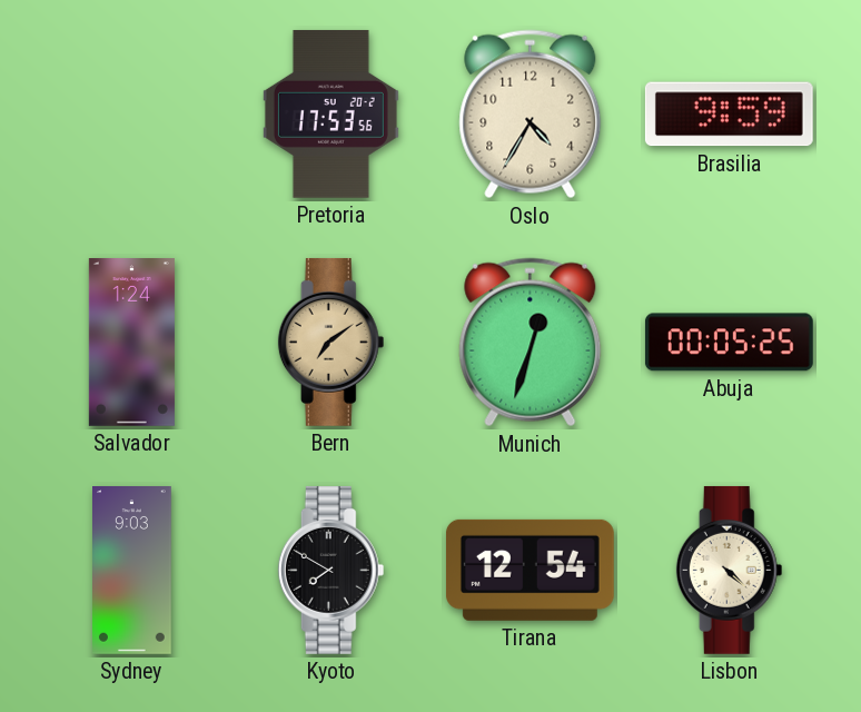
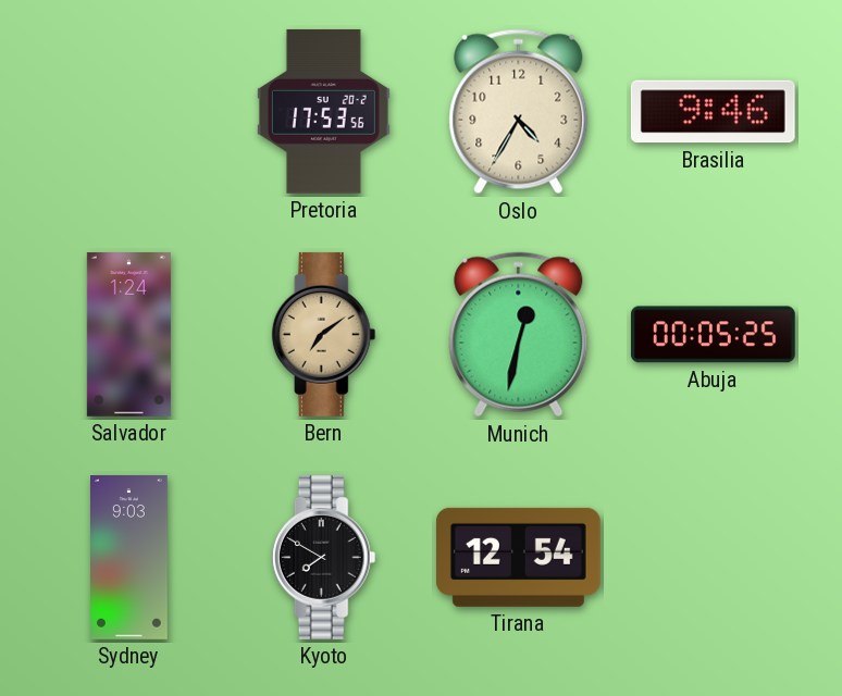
Brasilia: 9:59 -> 9:46
Munich: 12:33 -> 12:32
Lisbon: 4:22 -> none
